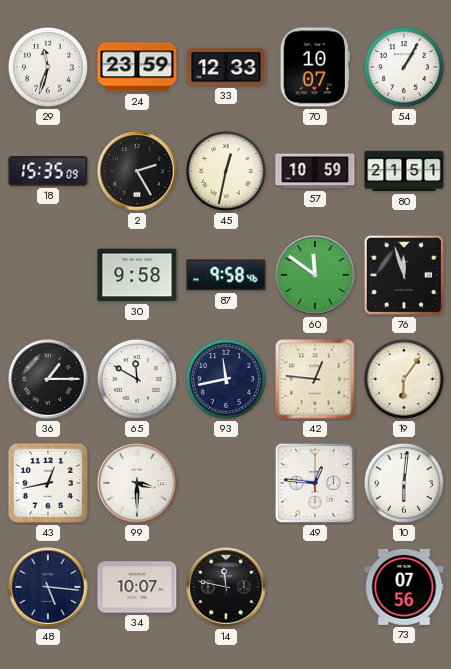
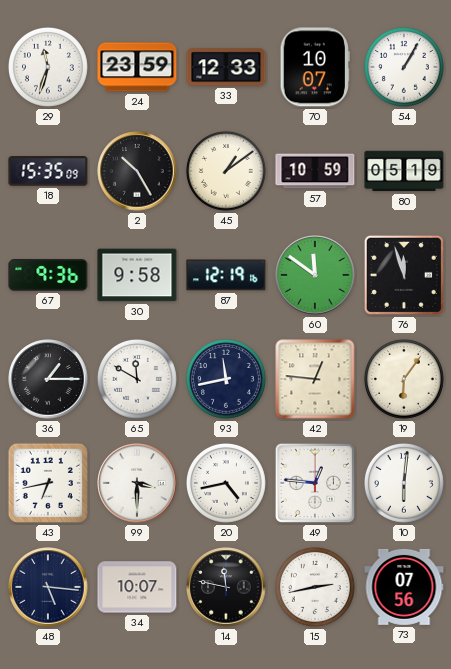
2: 2:25 -> 10:25
45: 12:32 -> 1:09
80: 21:51 -> 05:19
67: none -> 9:36
87: 9:58 -> 12:19
43: 12:43 -> 6:43
20: none -> 4:43
15: none -> 2:43
